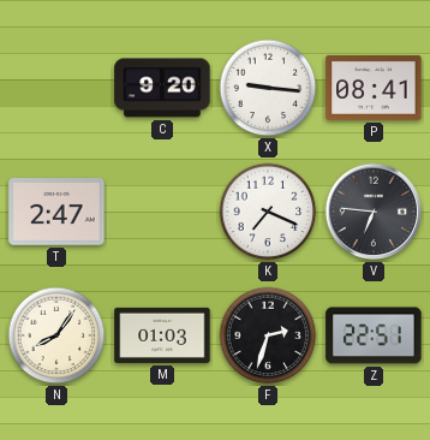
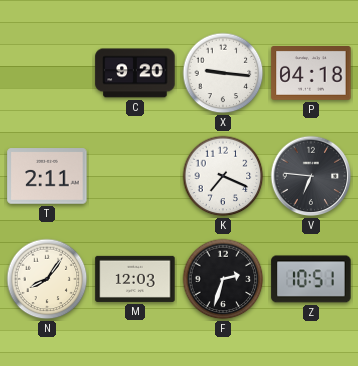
P: 08:41 -> 04:18
T: 2:47 -> 2:11
M: 01:03 -> 12:03
Z: 22:51 -> 10:51
